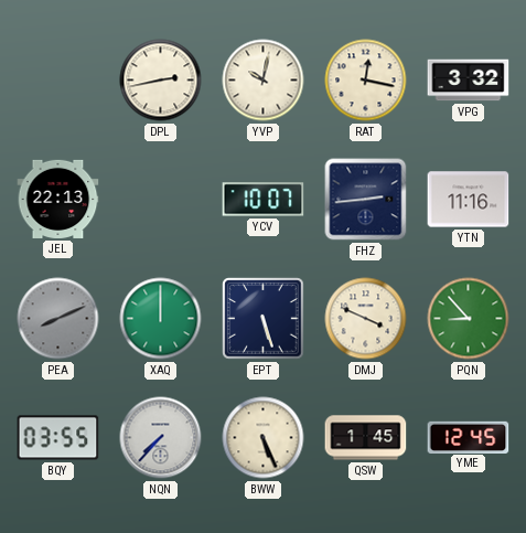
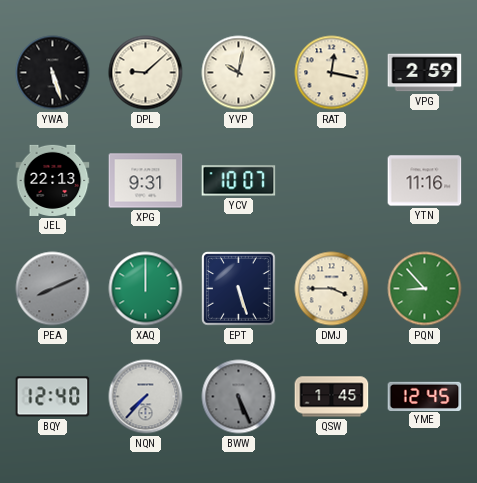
YWA: none -> 5:27
DPL: 2:43 -> 9:08
VPG: 3:32 -> 2:59
XPG: none -> 9:31
FHZ: 2:44 -> none
DMJ: 3:49 -> 3:45
BQY: 03:55 -> 12:40
BWW dial: cream -> grey
